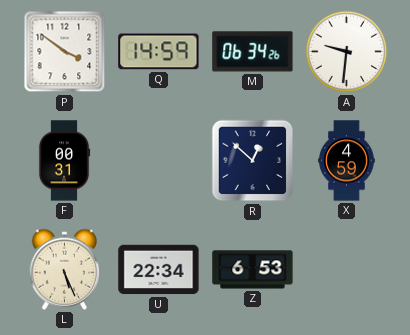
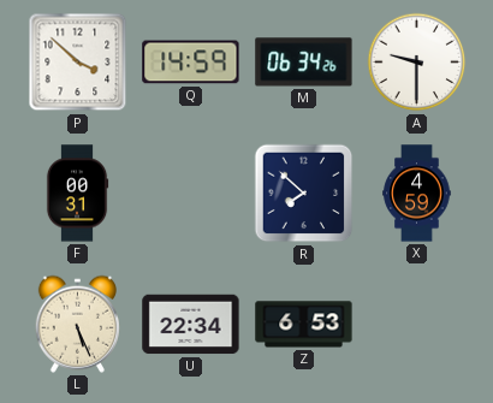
P: 3:51 -> 3:52
A: 9:31 -> 9:30
R: 12:52 -> 7:52
